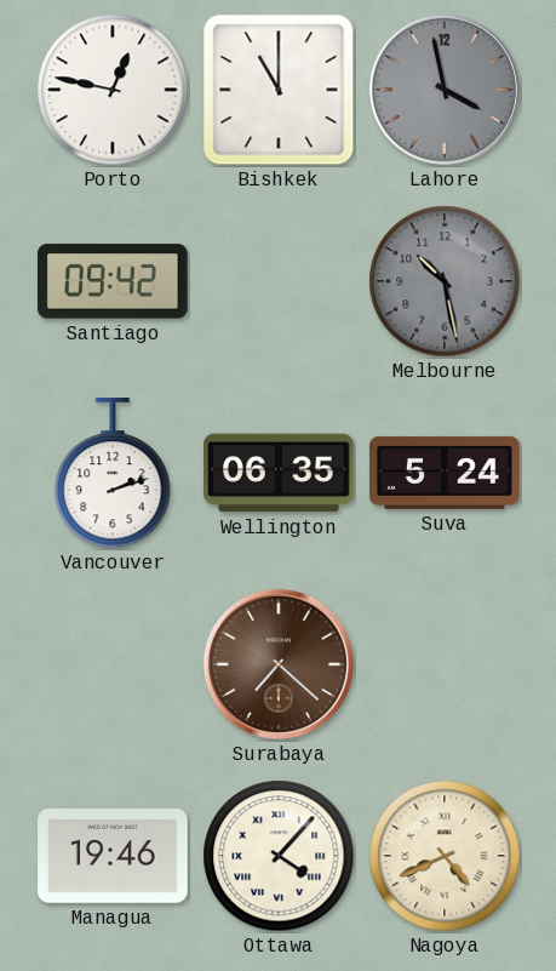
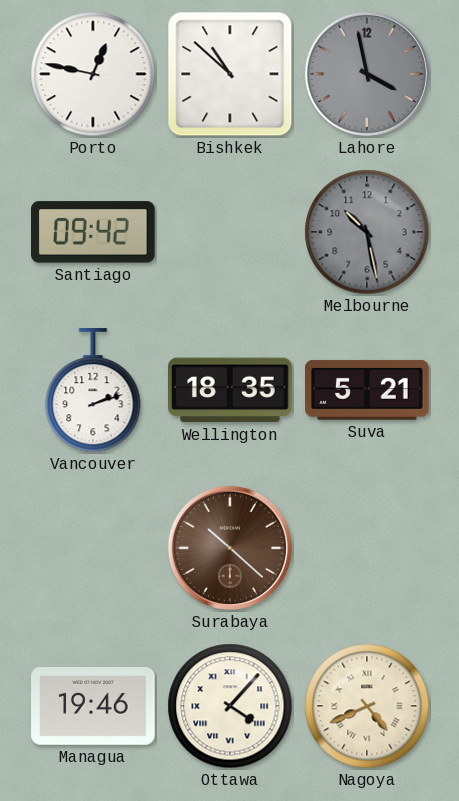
Bishkek: 11:00 -> 10:52
Wellington: 06:35 -> 18:35
Suva: 5:24 -> 5:21
Surabaya: 7:22 -> 10:22
